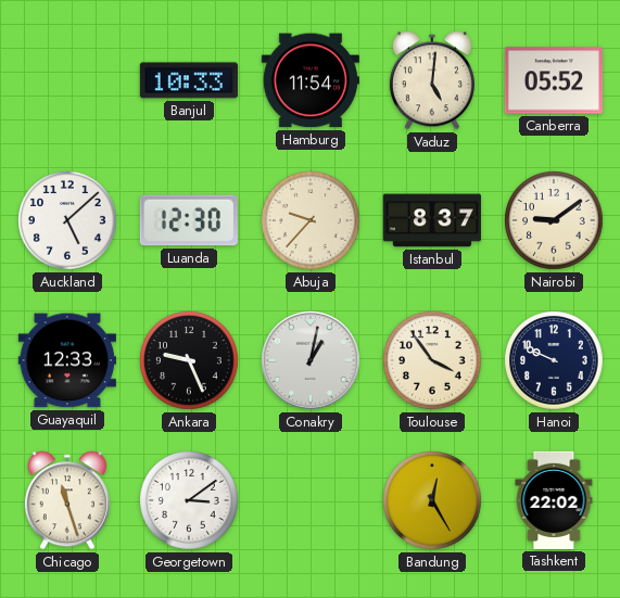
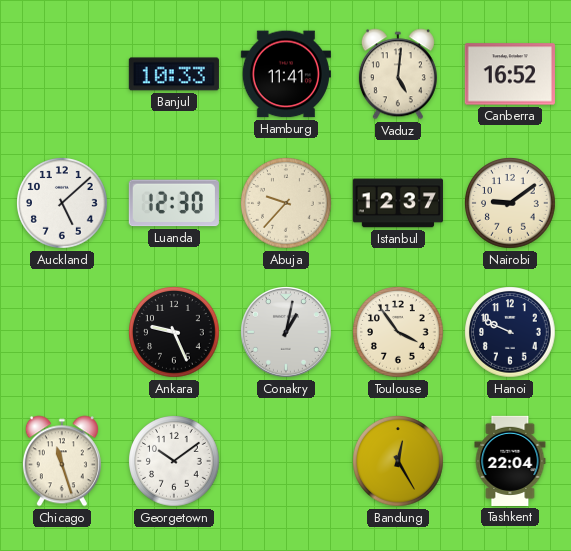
Hamburg: 11:54 -> 11:41
Canberra: 05:52 -> 16:52
Istanbul: 8:37 -> 12:37
Guayaquil: 12:33 -> none
Georgetown: 3:09 -> 10:09
Tashkent: 22:02 -> 22:04
